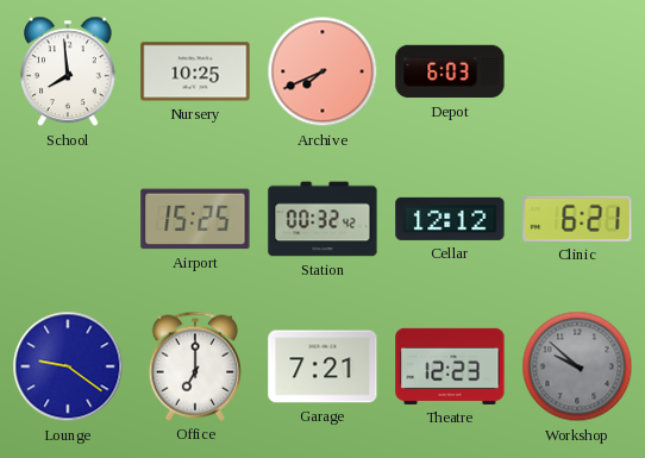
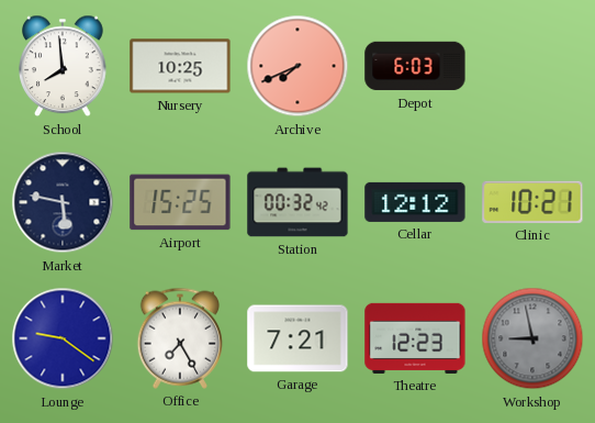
Market: none -> 5:47
Clinic: 6:21 -> 10:21
Office: 7:00 -> 7:25
Workshop: 9:52 -> 8:58
